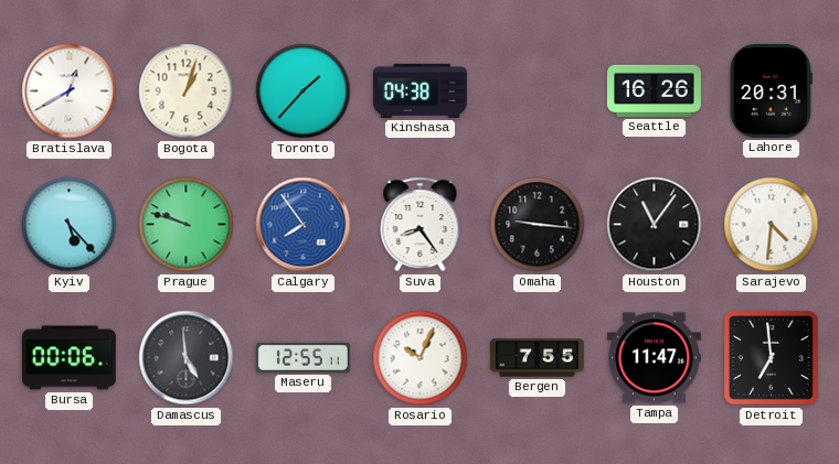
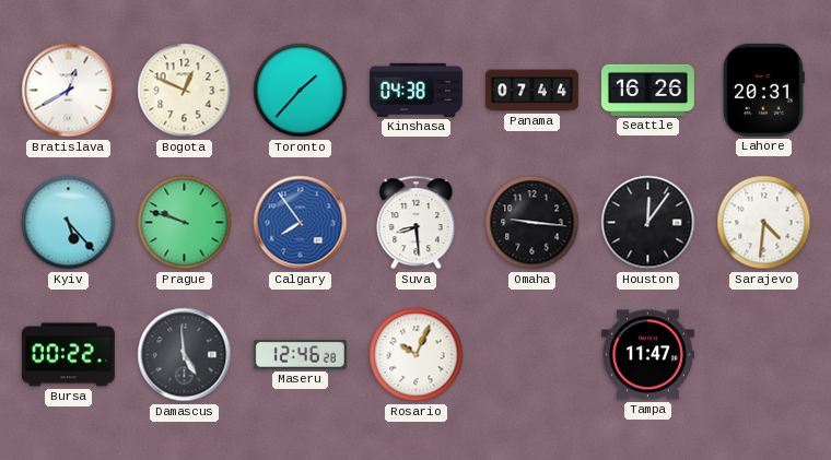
Bogota: 1:03 -> 12:49
Panama: none -> 07:44
Suva: 8:24 -> 8:29
Houston: 11:06 -> 12:06
Bursa: 00:06 -> 00:22
Maseru: 12:55 -> 12:46
Bergen: 7:55 -> none
Detroit: 6:59 -> none
